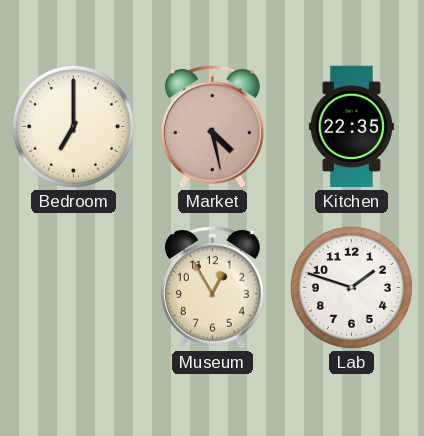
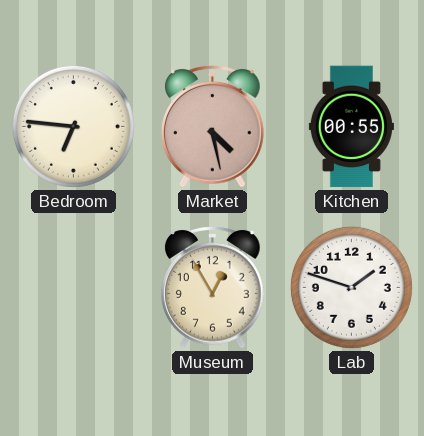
Bedroom: 7:00 -> 6:46
Kitchen: 22:35 -> 00:55
